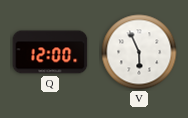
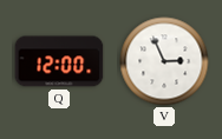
V: 5:56 -> 2:56
